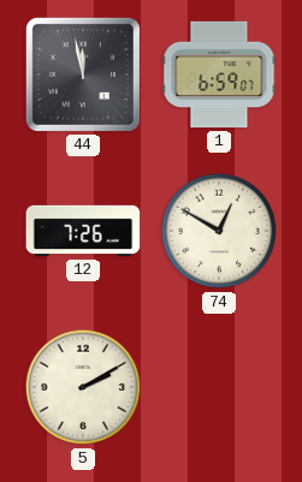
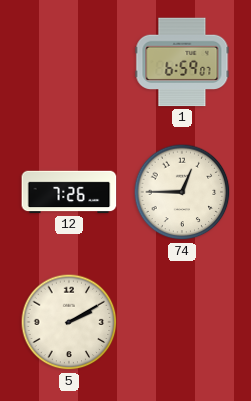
44: 11:58 -> none
74: 12:50 -> 12:45
